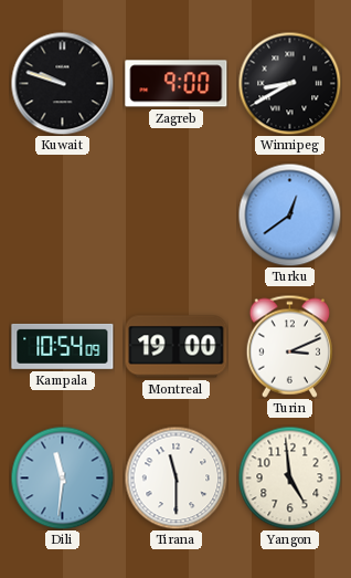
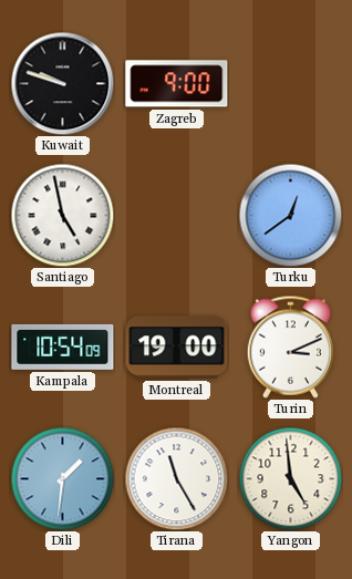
Winnipeg: 8:40 -> none
Santiago: none -> 4:58
Dili: 11:31 -> 1:31
Tirana: 11:30 -> 11:25
